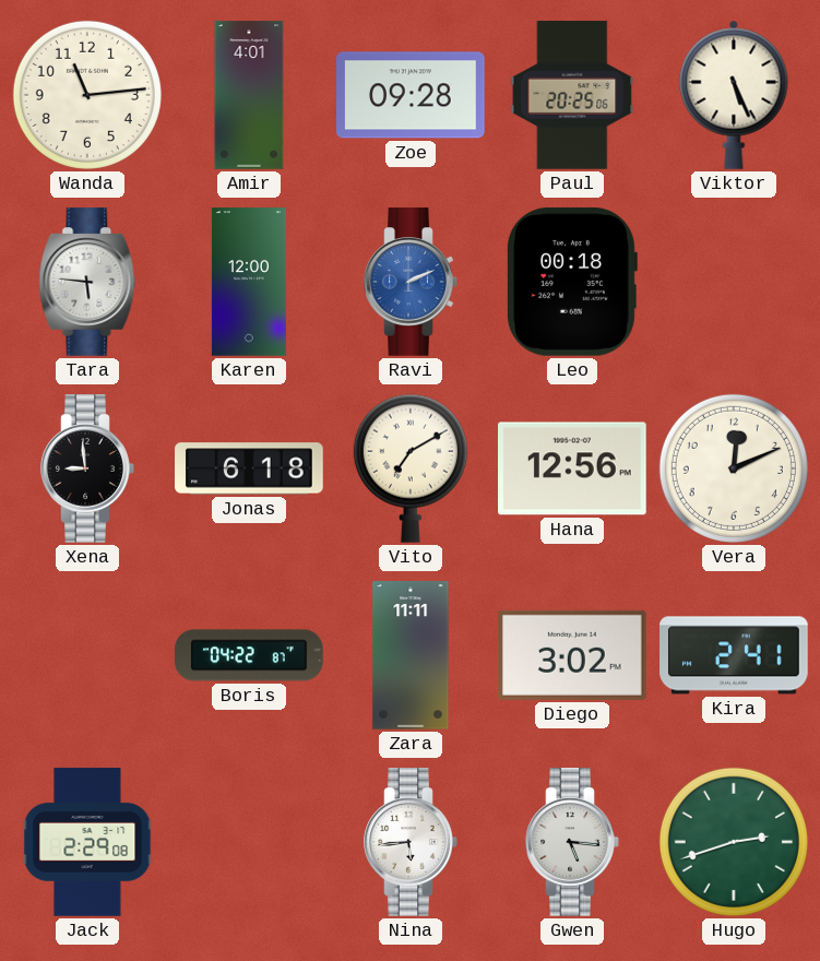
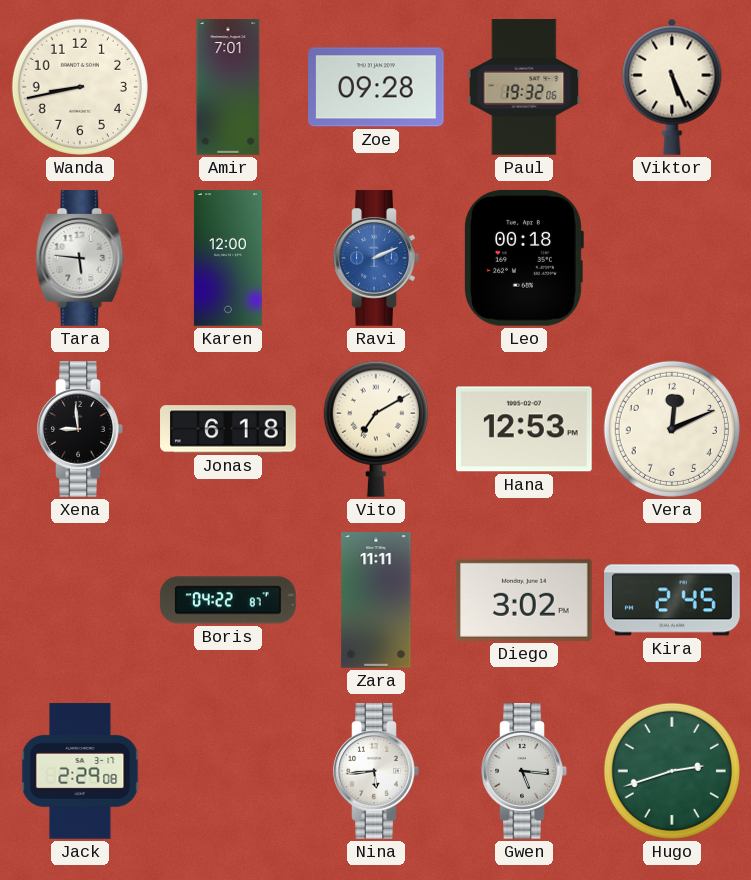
Wanda: 11:14 -> 8:43
Amir: 4:01 -> 7:01
Paul: 20:25 -> 19:32
Hana: 12:56 -> 12:53
Kira: 2:41 -> 2:45
